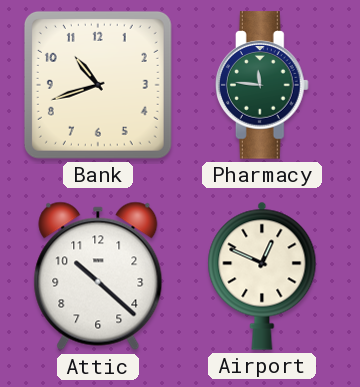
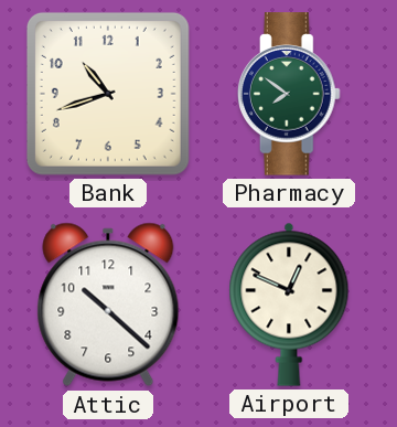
Pharmacy: 11:46 -> 7:51
